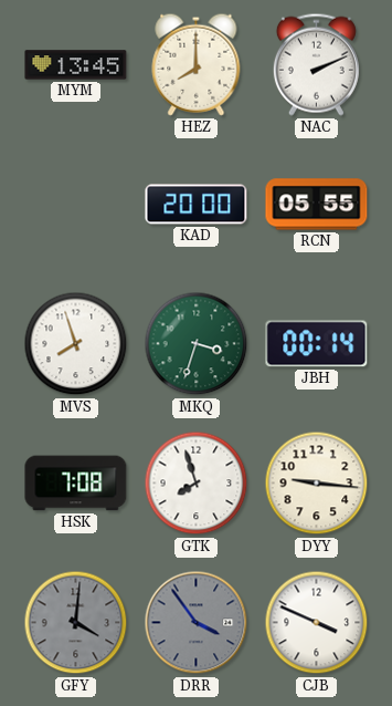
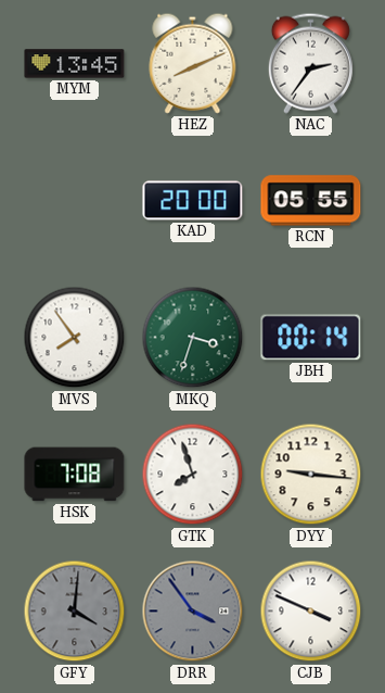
HEZ: 8:00 -> 8:11
NAC: 2:11 -> 2:36
MVS: 7:57 -> 7:54
